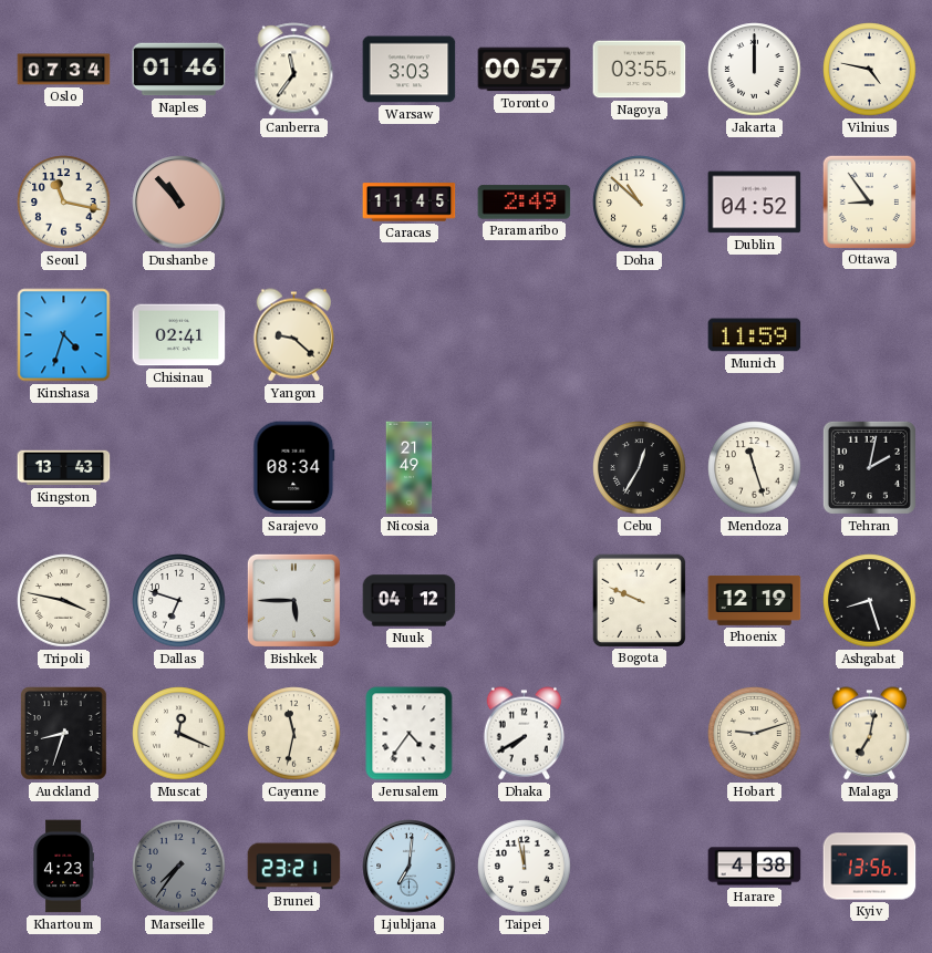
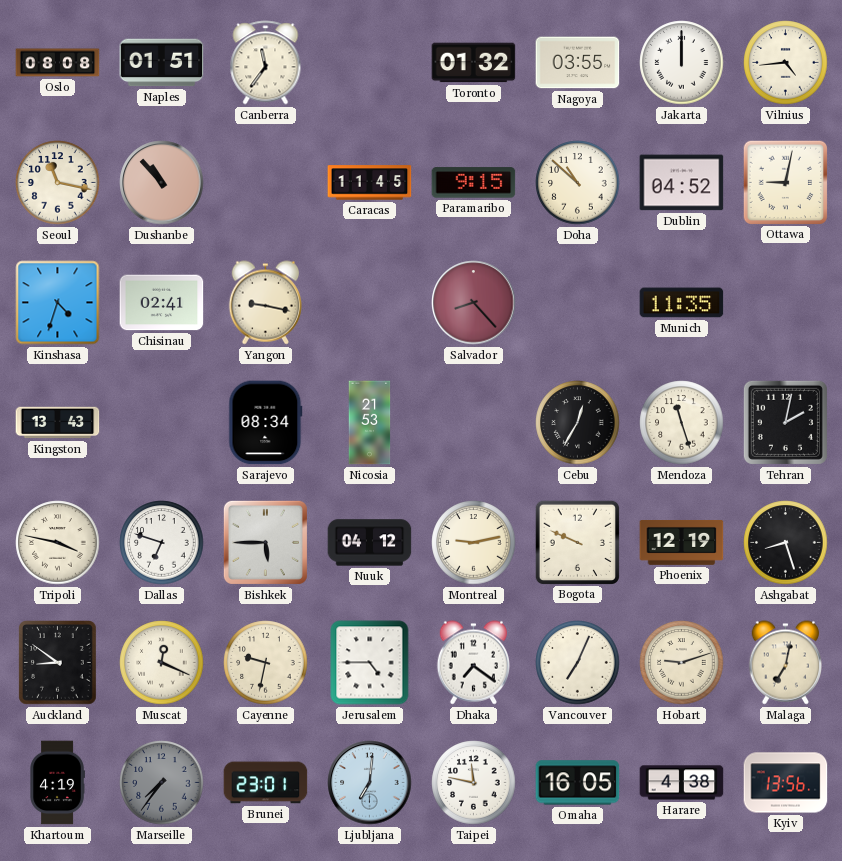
Oslo: 07:34 -> 08:08
Naples: 01:46 -> 01:51
Warsaw: 3:03 -> none
Toronto: 00:57 -> 01:32
Vilnius: 4:47 -> 4:44
Paramaribo: 2:49 -> 9:15
Ottawa: 8:54 -> 9:02
Yangon: 9:22 -> 9:17
Salvador: none -> 8:23
Munich: 11:59 -> 11:35
Nicosia: 21:49 -> 21:53
Montreal: none -> 9:13
Auckland: 8:33 -> 8:51
Cayenne: 11:32 -> 9:32
Jerusalem: 4:36 -> 4:45
Dhaka: 7:40 -> 7:21
Vancouver: none -> 7:04
Khartoum: 4:23 -> 4:19
Brunei: 23:21 -> 23:01
Taipei: 11:58 -> 11:47
Omaha: none -> 16:05
